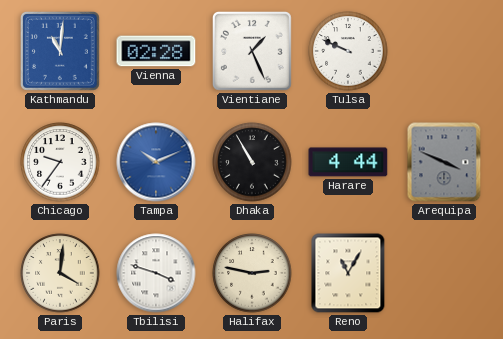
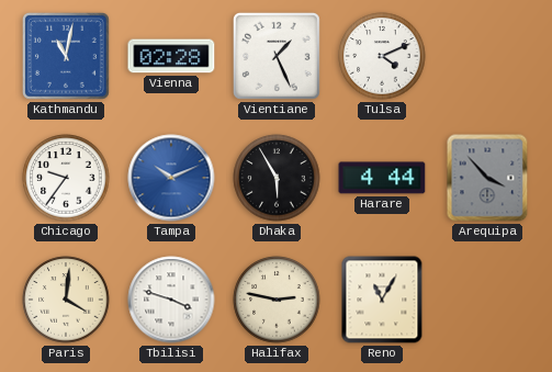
Kathmandu: 11:01 -> 11:02
Tulsa: 9:49 -> 4:11
Dhaka: 10:55 -> 5:55
Arequipa: 3:49 -> 3:53
